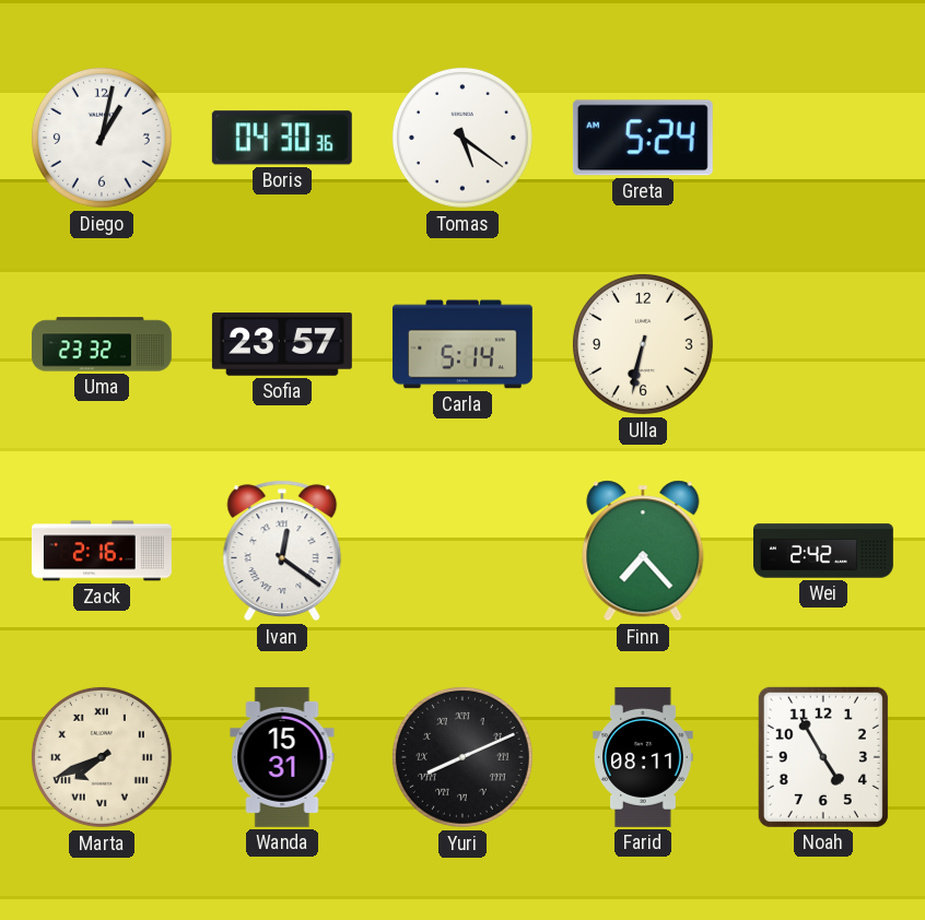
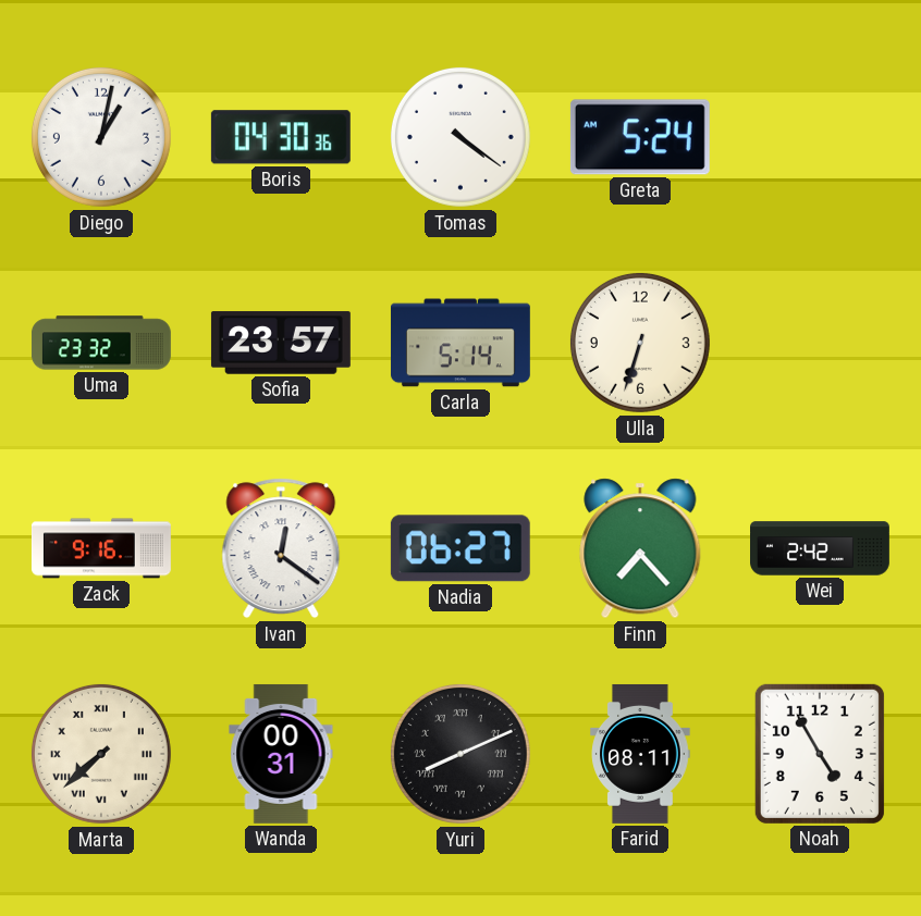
Tomas: 5:21 -> 4:21
Ulla: 6:32 -> 6:33
Zack: 2:16 -> 9:16
Nadia: none -> 06:27
Marta: 7:41 -> 7:38
Wanda: 15:31 -> 00:31
